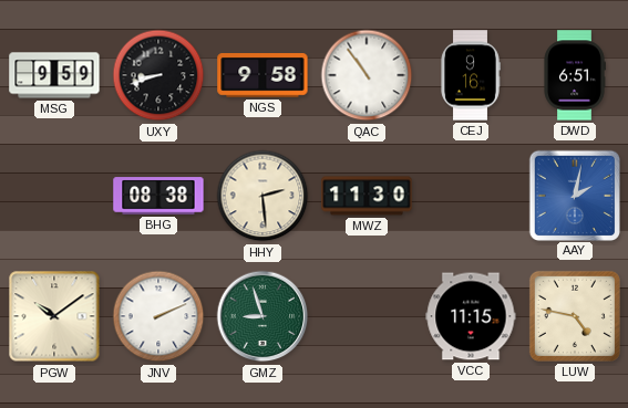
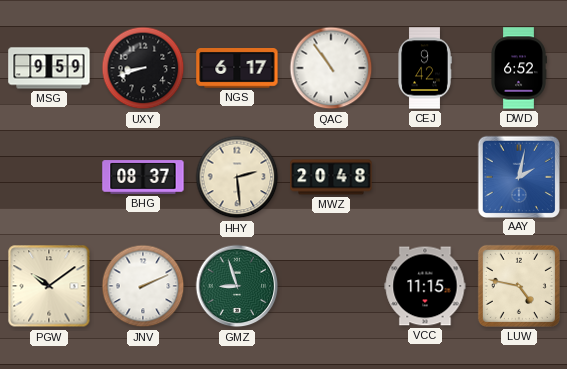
NGS: 9:58 -> 6:17
CEJ: 9:16 -> 9:42
DWD: 6:51 -> 6:52
BHG: 08:38 -> 08:37
MWZ: 11:30 -> 20:48
